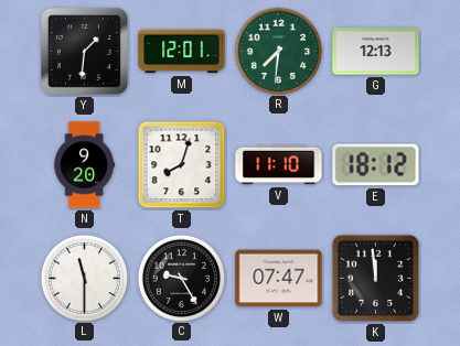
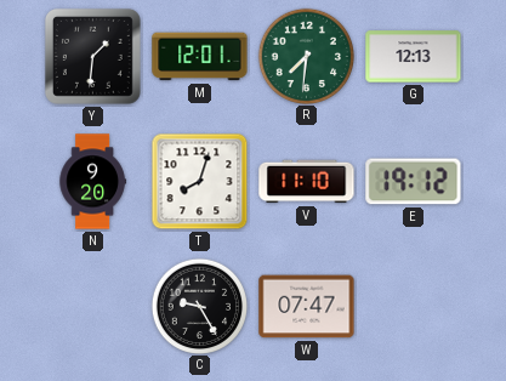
E: 18:12 -> 19:12
L: 11:30 -> none
K: 11:59 -> none
